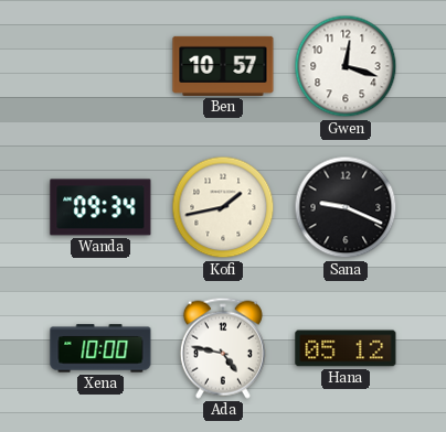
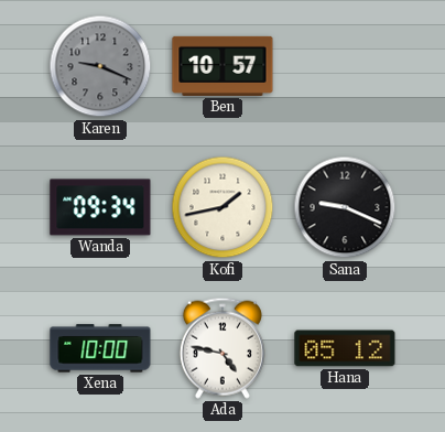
Karen: none -> 9:19
Gwen: 12:18 -> none
